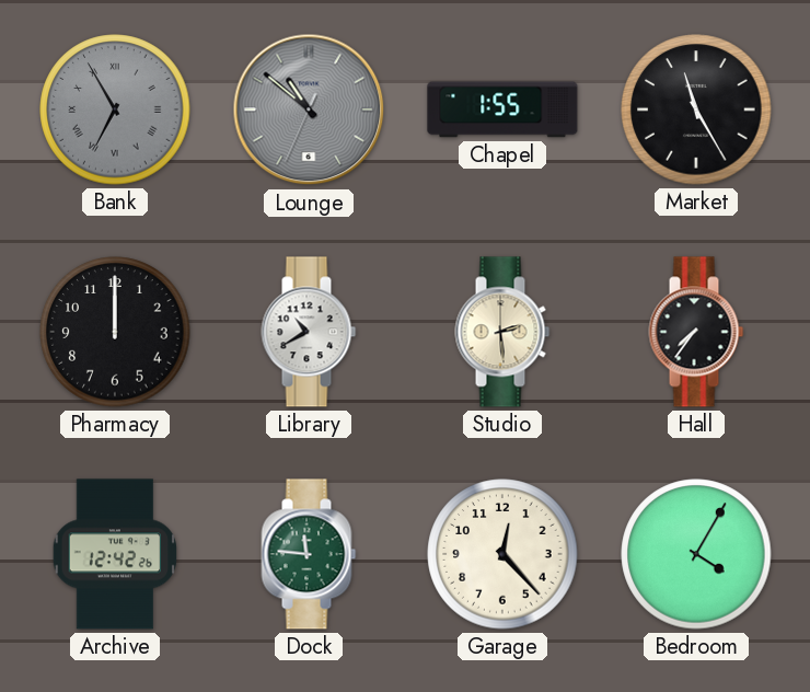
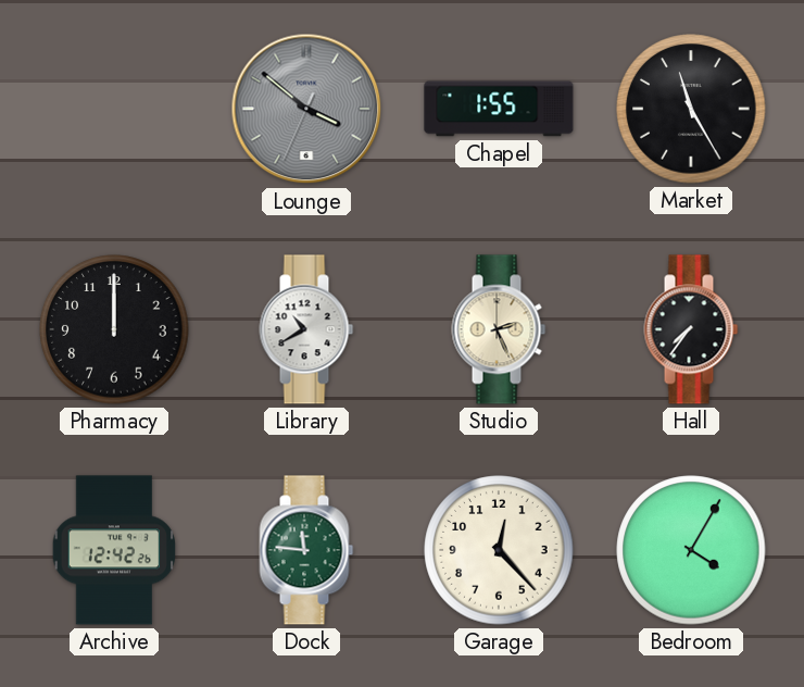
Bank: 6:55 -> none
Lounge: 10:51 -> 3:51
Studio: 2:29 -> 2:26
